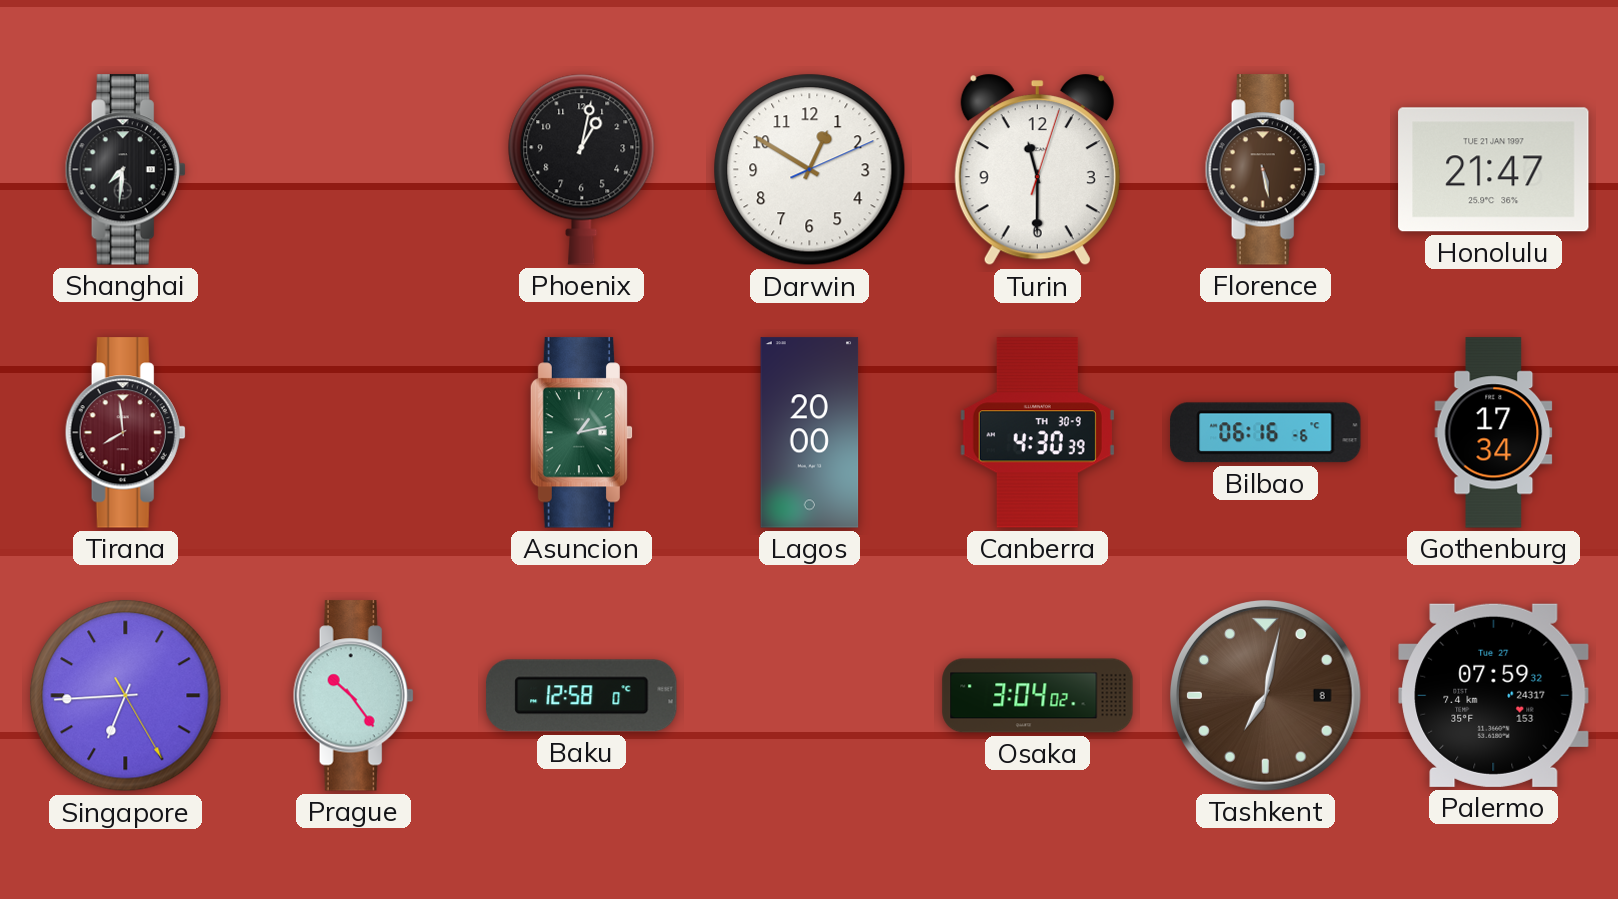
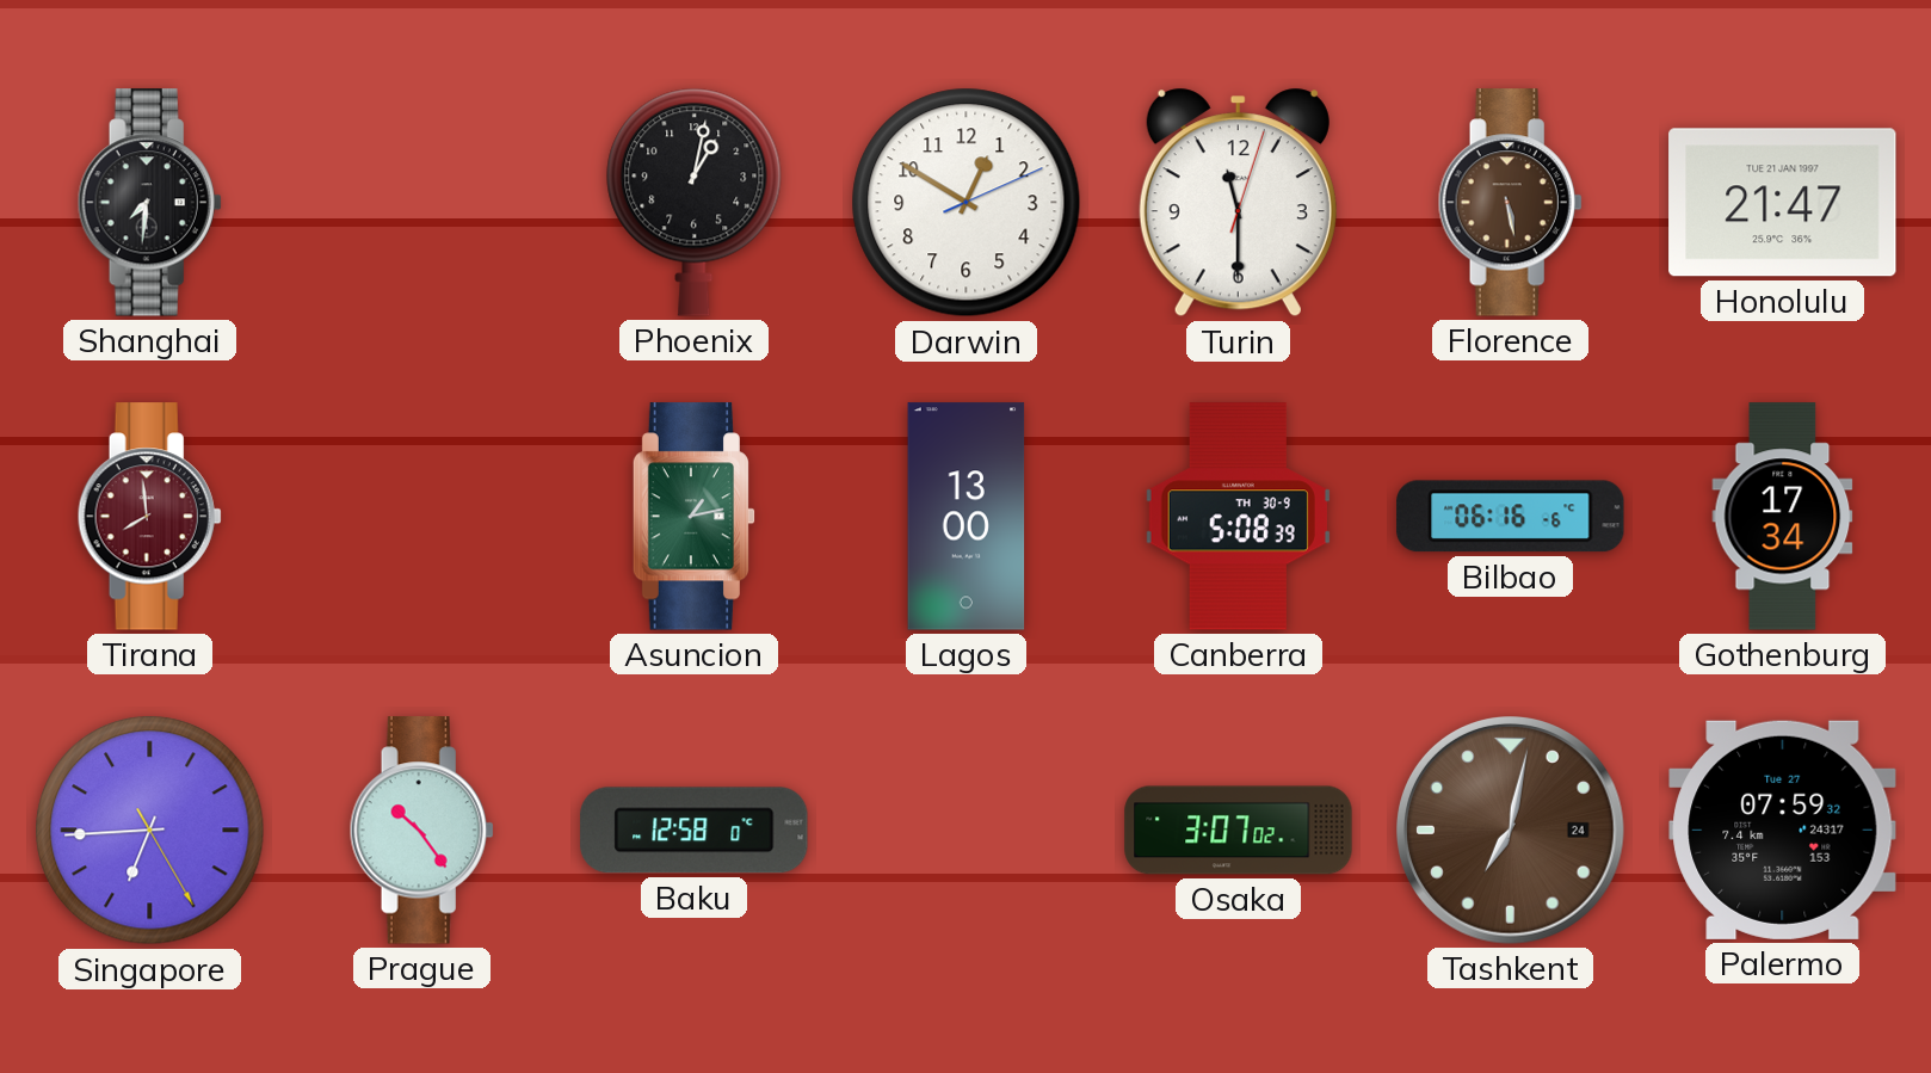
Lagos: 20:00 -> 13:00
Canberra: 4:30 -> 5:08
Osaka: 3:04 -> 3:07
Tashkent date: 8 -> 24
